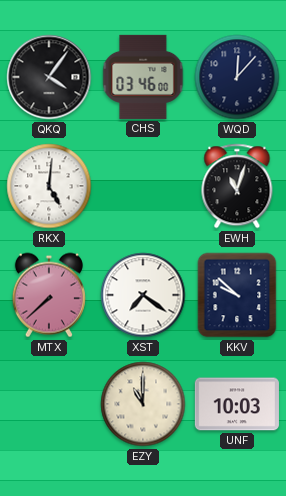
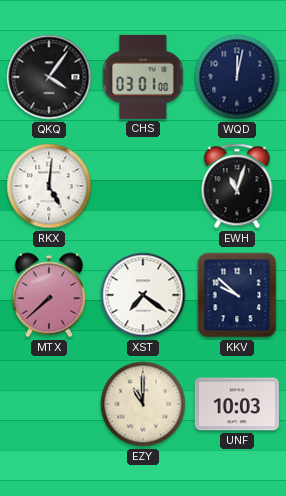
CHS: 03:46 -> 03:01
WQD: 12:07 -> 12:02
